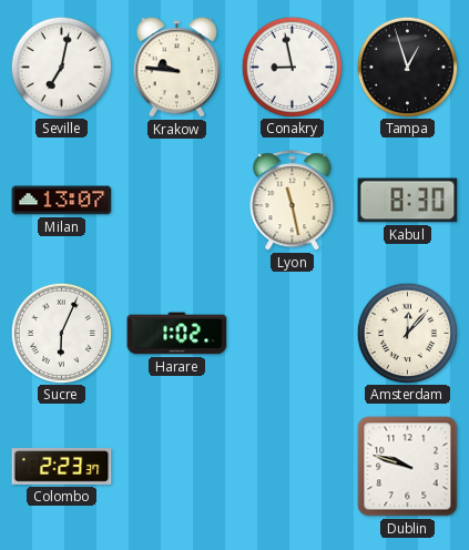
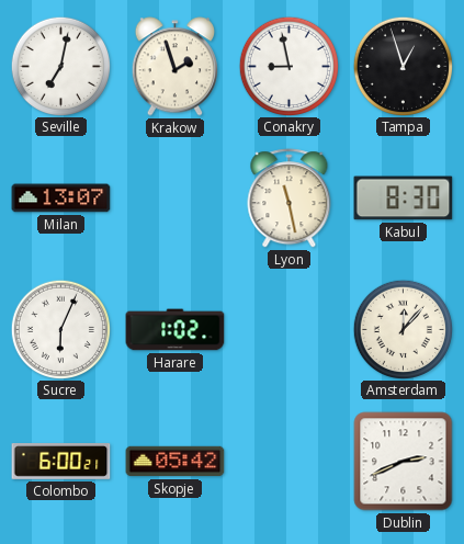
Krakow: 9:46 -> 1:57
Colombo: 2:23 -> 6:00
Skopje: none -> 05:42
Dublin: 9:48 -> 2:41
